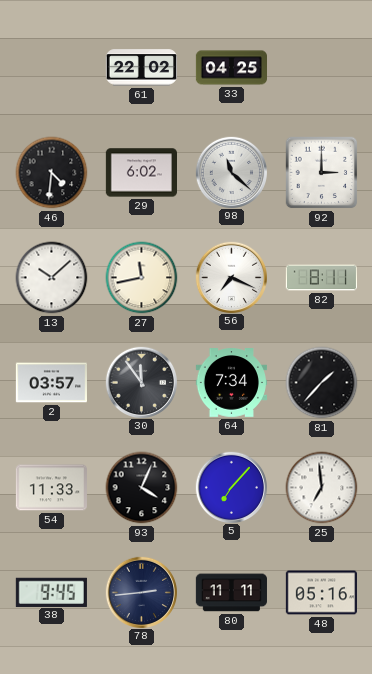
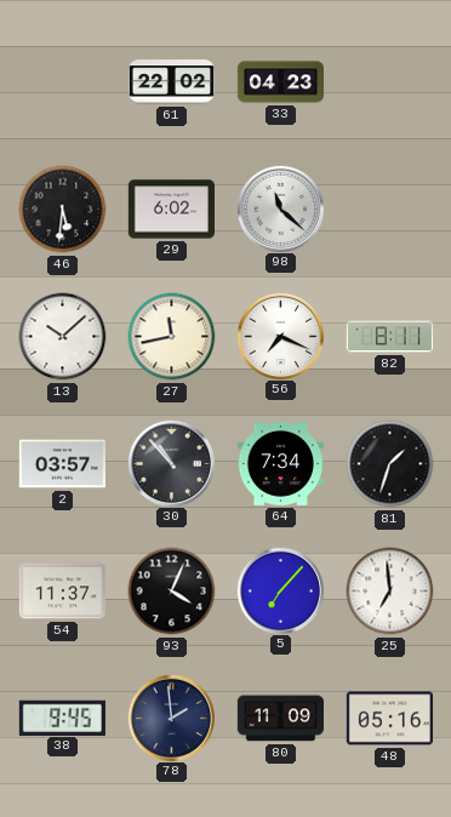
33: 04:25 -> 04:23
46: 4:31 -> 5:31
92: 3:00 -> none
30: 11:54 -> 10:53
81: 1:37 -> 1:33
54: 11:33 -> 11:37
78: 2:44 -> 1:59
80: 11:11 -> 11:09
